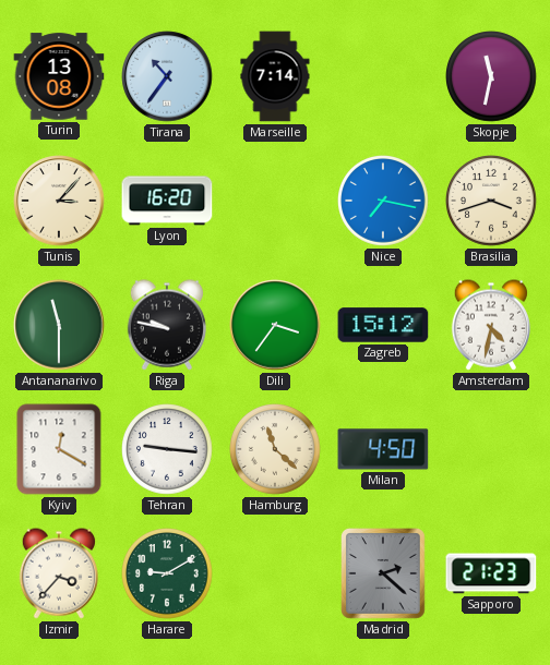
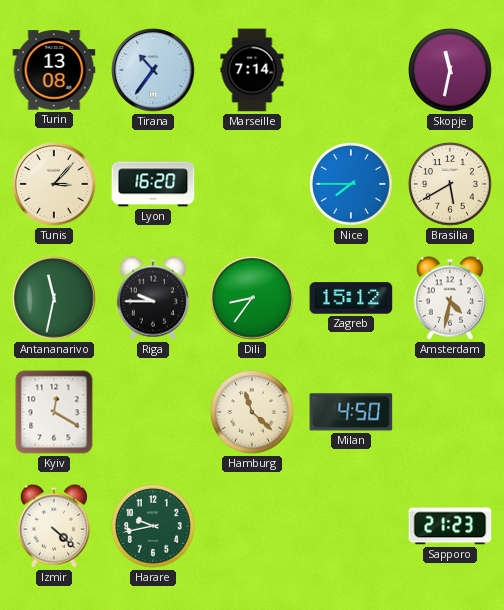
Nice: 7:17 -> 7:45
Brasilia: 3:42 -> 5:40
Antananarivo: 11:30 -> 11:32
Riga: 9:47 -> 9:45
Dili: 3:36 -> 8:36
Tehran: 9:16 -> none
Izmir: 3:37 -> 4:22
Harare: 9:10 -> 9:43
Madrid: 2:22 -> none
